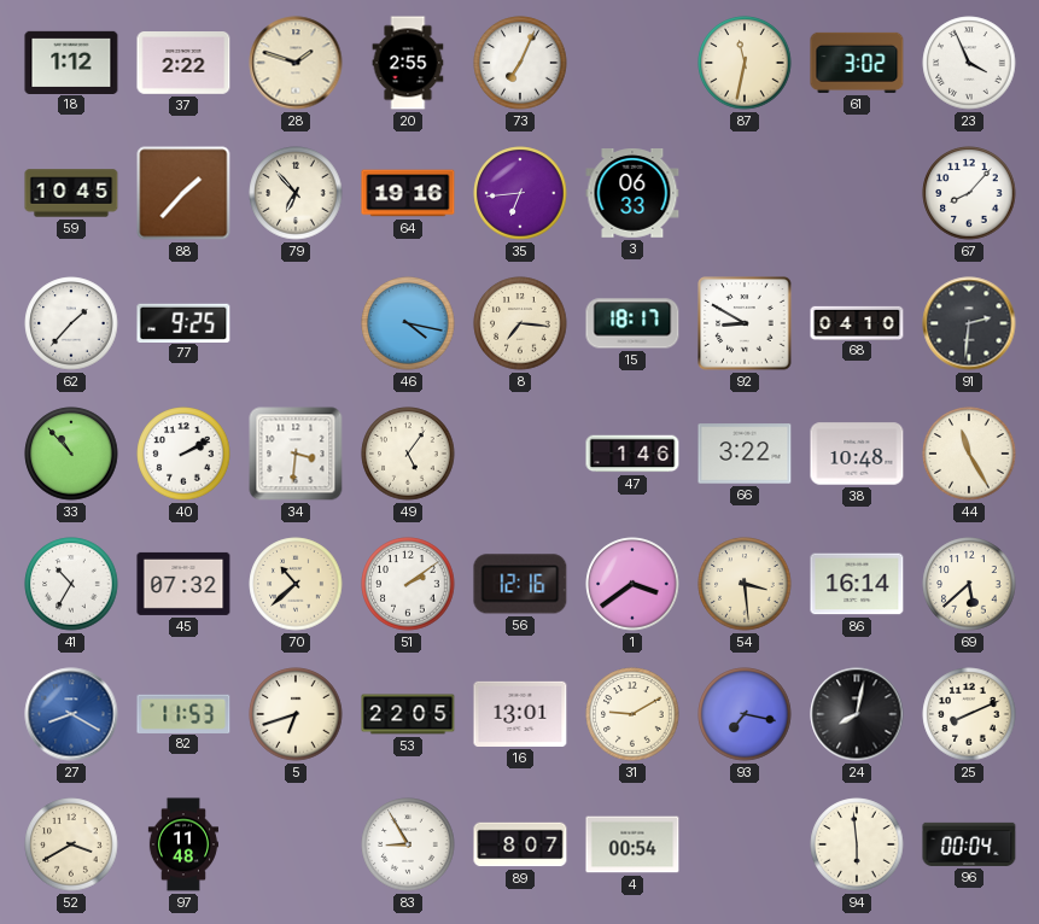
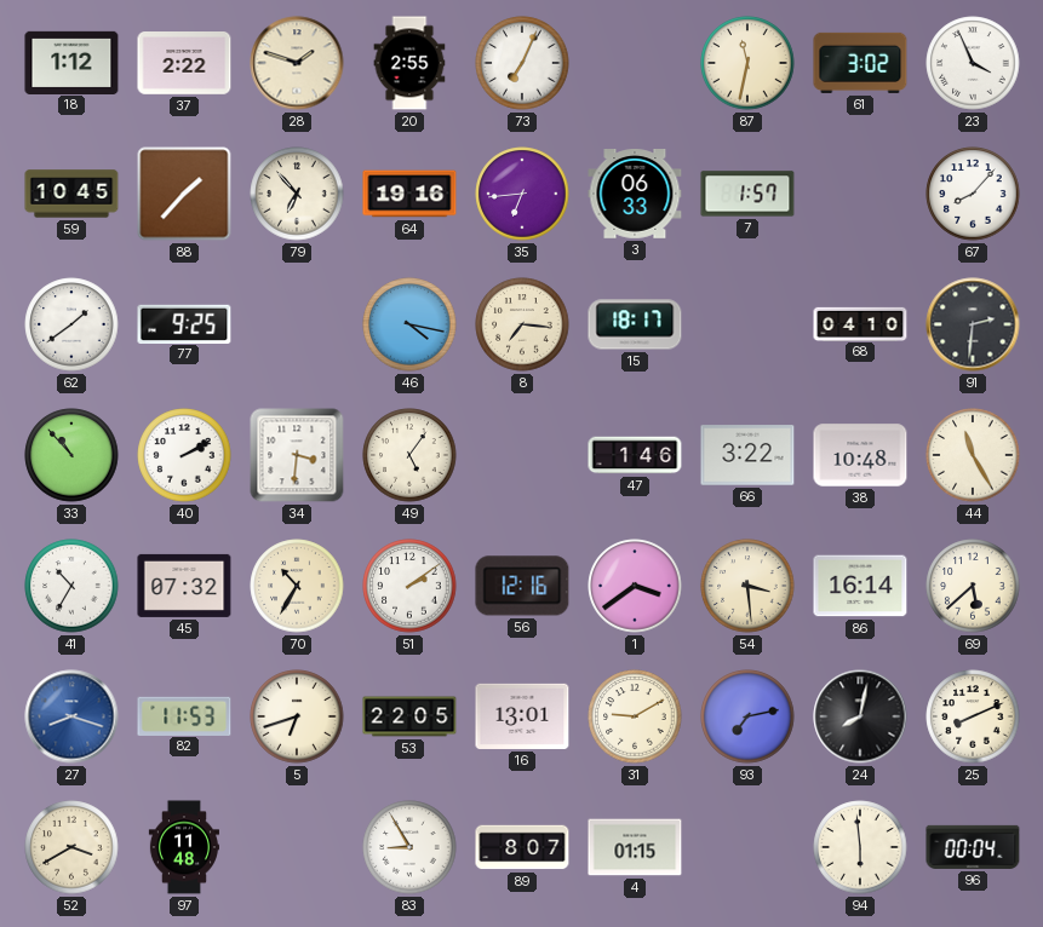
7: none -> 1:57
62: 1:37 -> 1:39
92: 8:50 -> none
70: 10:38 -> 10:35
27: 8:20 -> 8:18
93: 7:17 -> 7:13
4: 00:54 -> 01:15
